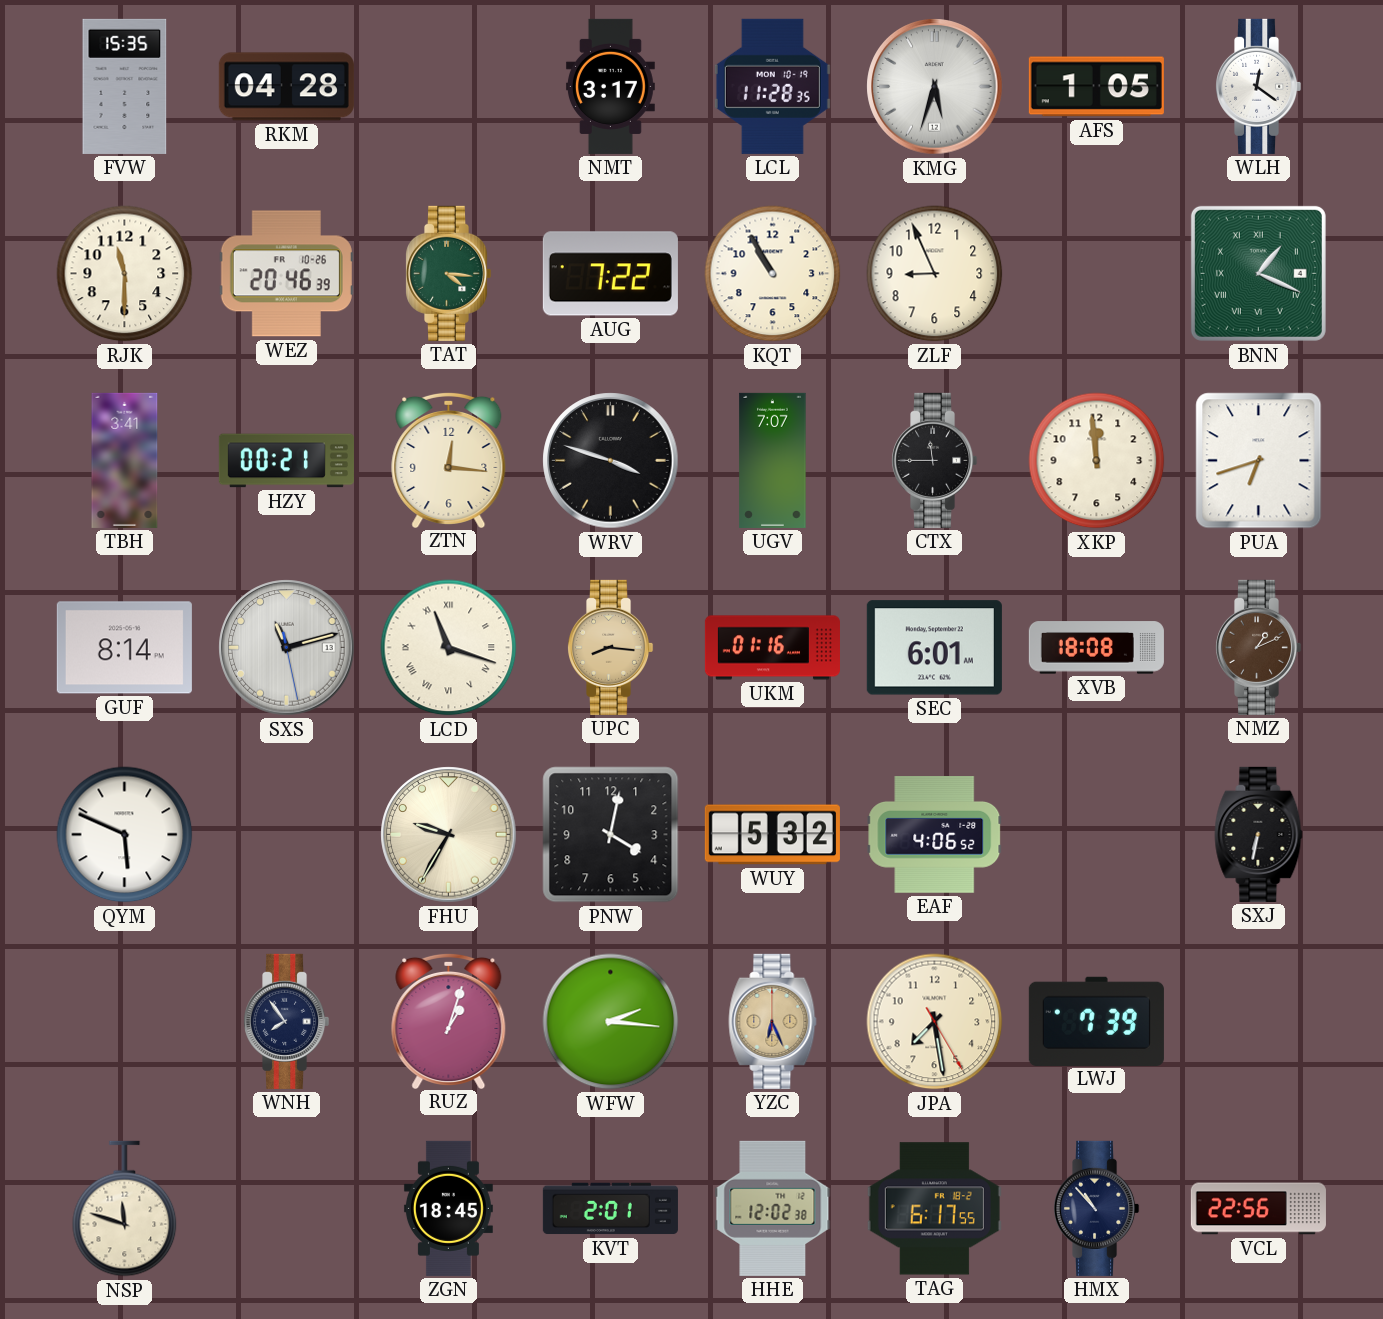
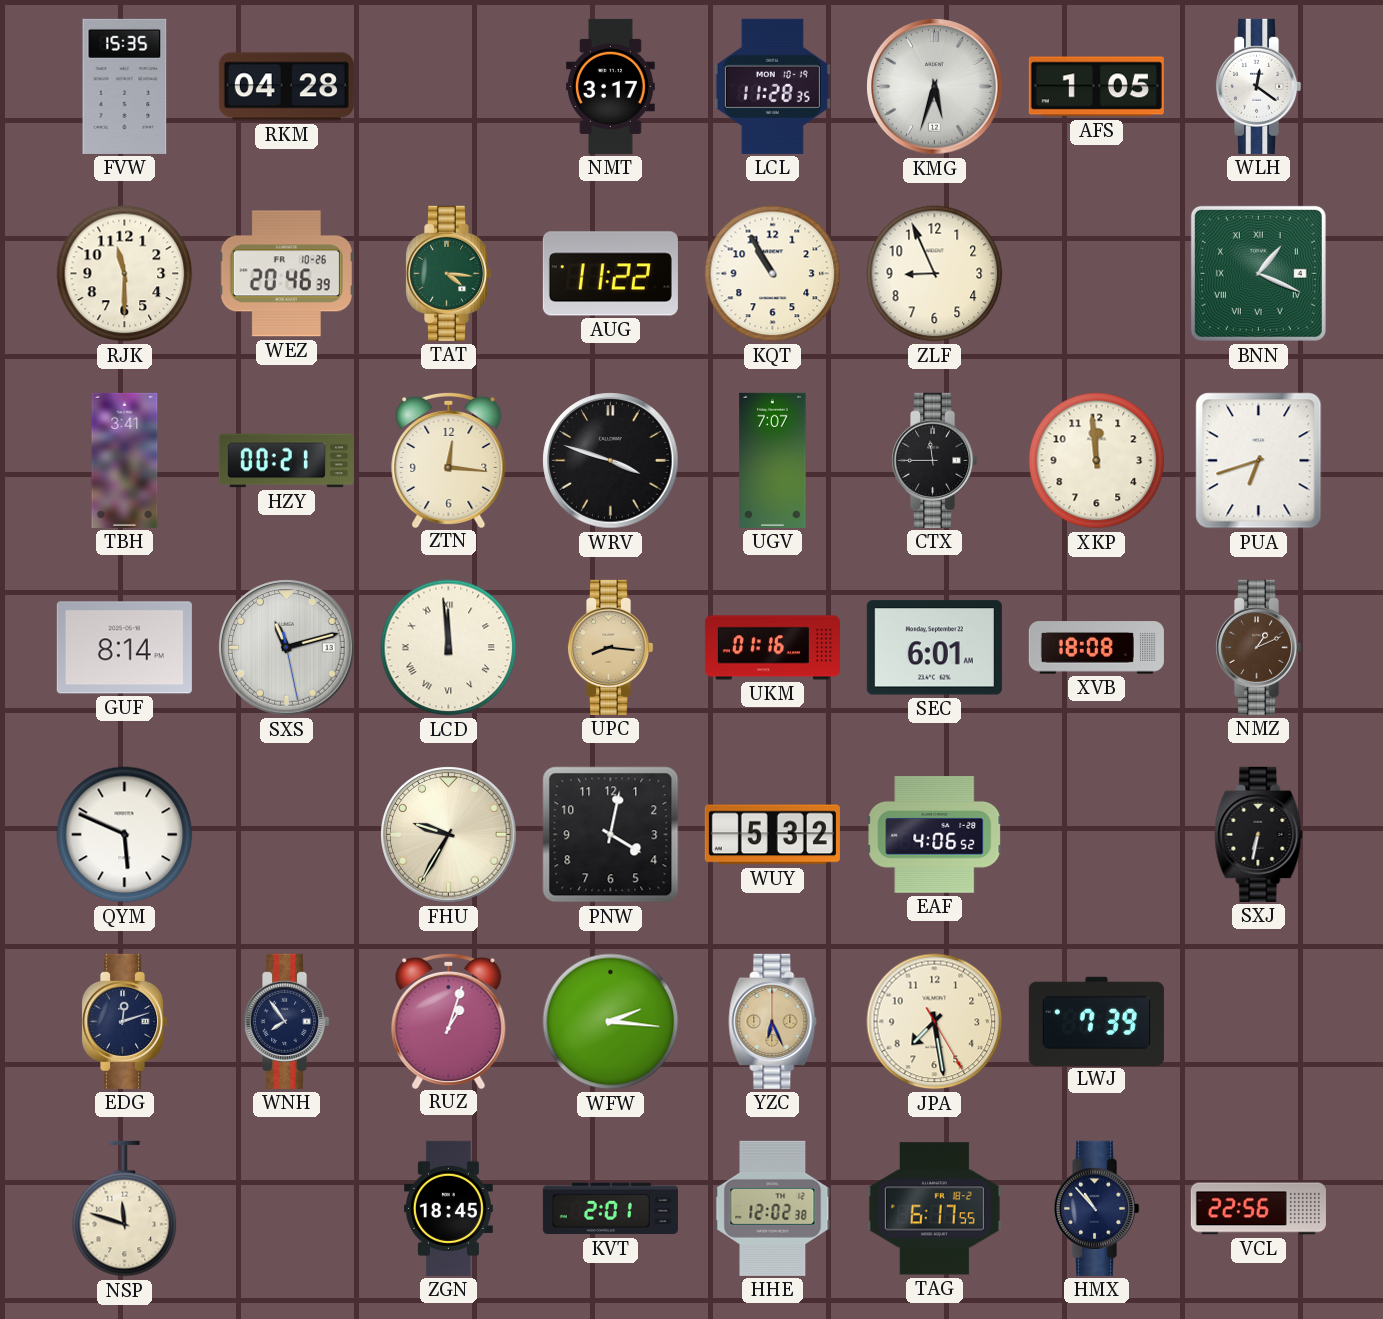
AUG: 7:22 -> 11:22
LCD: 11:18 -> 11:59
EDG: none -> 12:12
